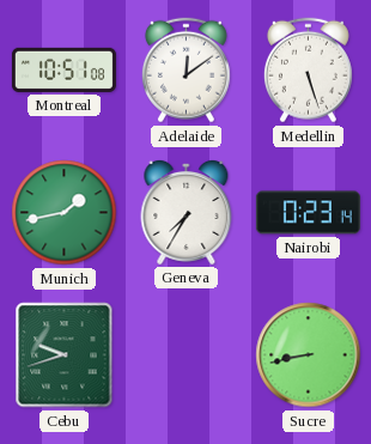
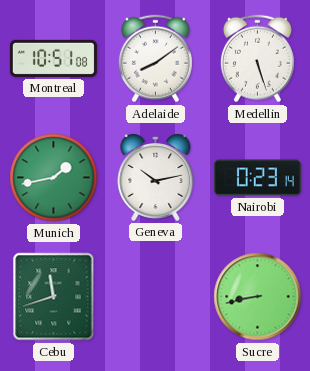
Adelaide: 12:09 -> 8:09
Geneva: 7:35 -> 10:13
Cebu: 9:42 -> 11:42
